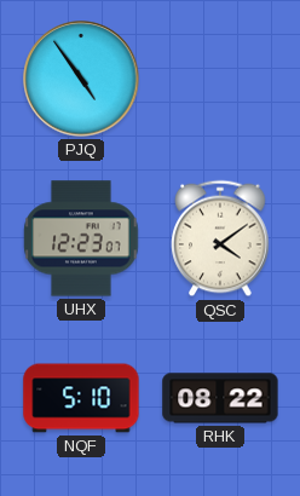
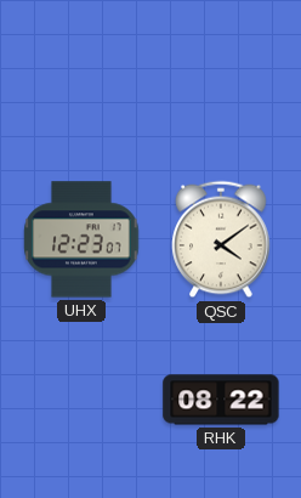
PJQ: 4:54 -> none
NQF: 5:10 -> none
